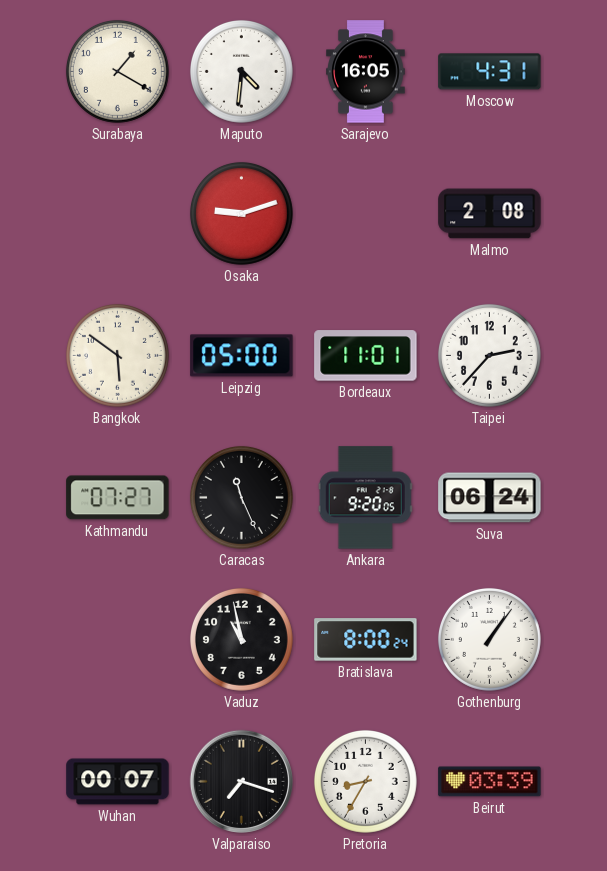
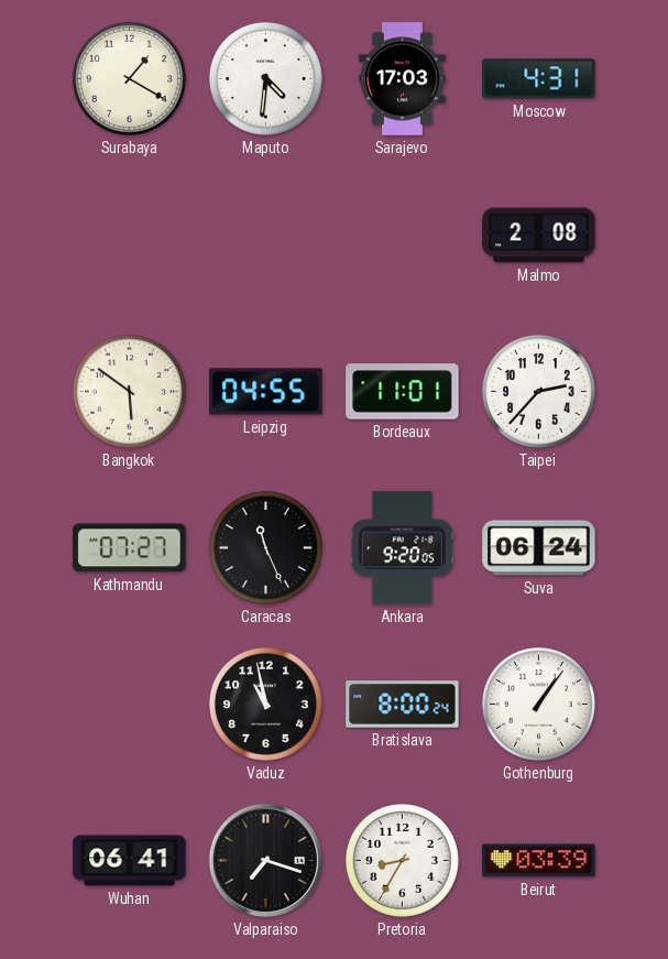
Sarajevo: 16:05 -> 17:03
Osaka: 9:12 -> none
Leipzig: 05:00 -> 04:55
Wuhan: 00:07 -> 06:41
